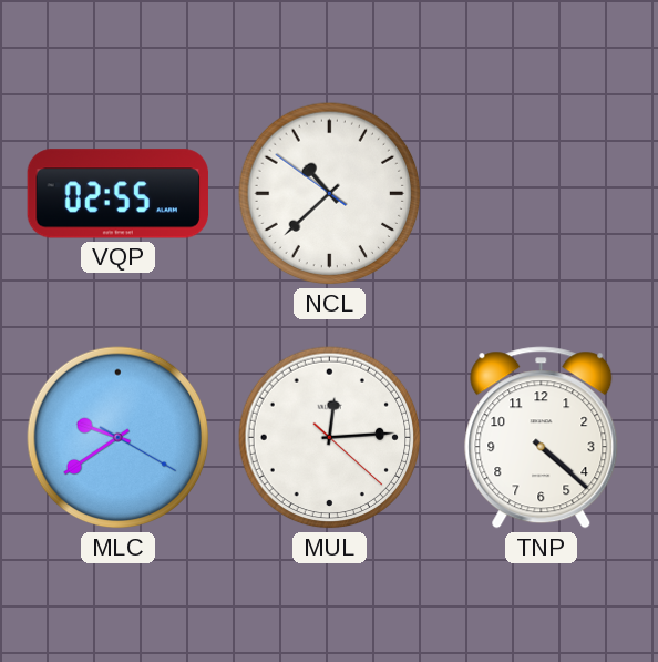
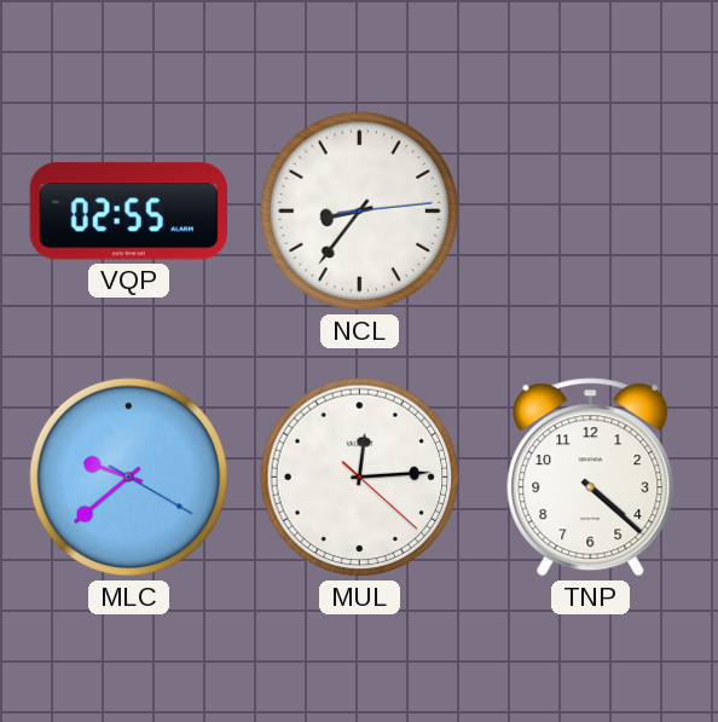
NCL: 10:37 -> 8:36
MLC: 9:39 -> 9:38
